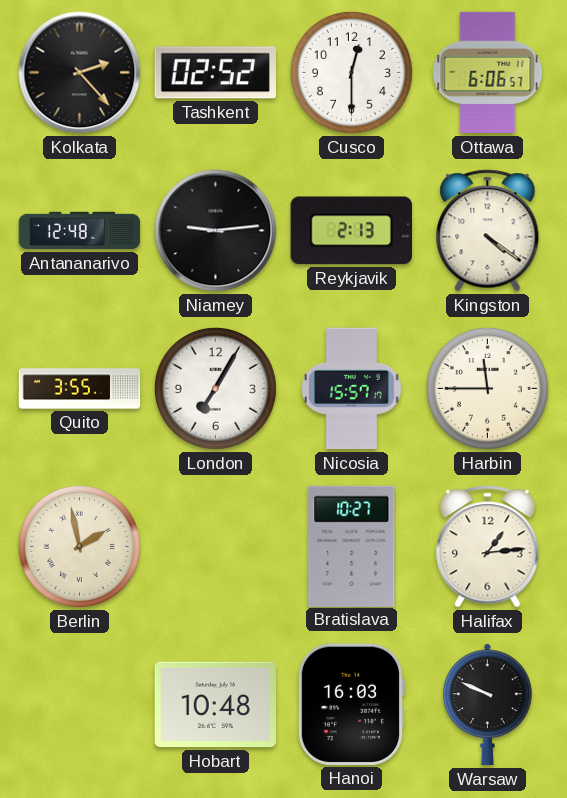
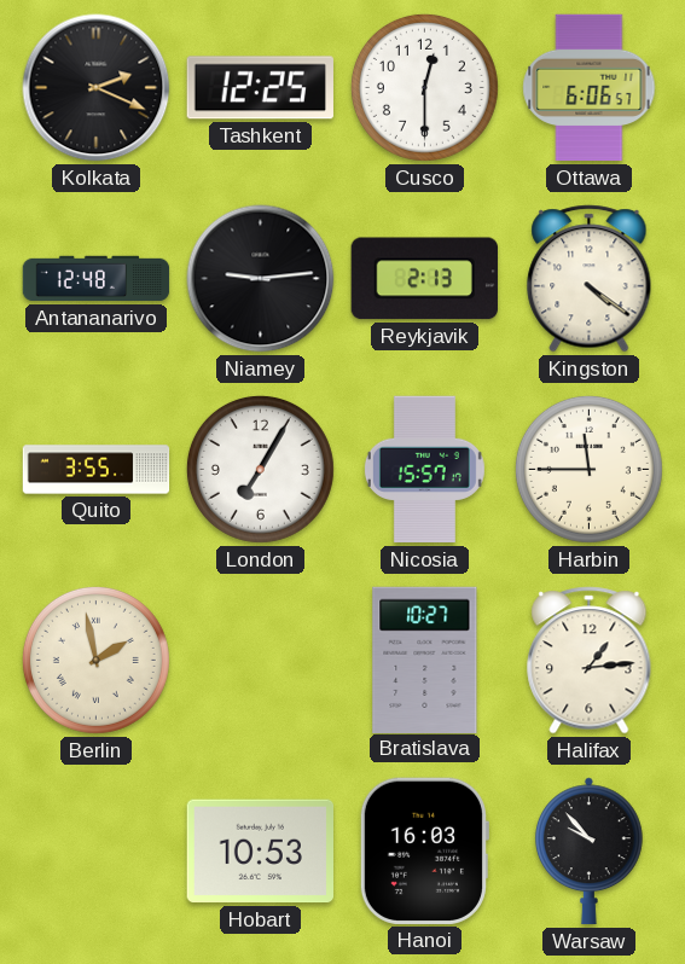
Kolkata: 2:23 -> 2:19
Tashkent: 02:52 -> 12:25
Hobart: 10:48 -> 10:53
Warsaw: 9:49 -> 9:53
